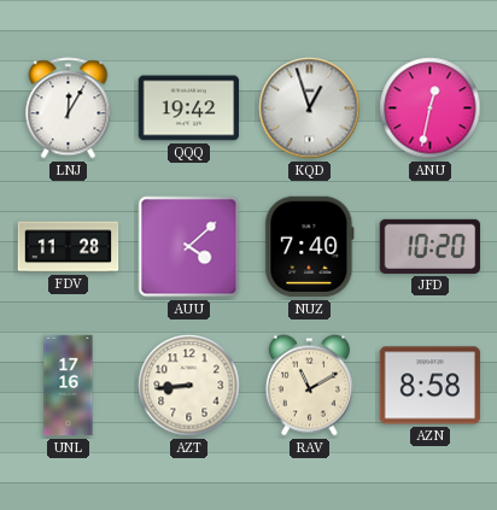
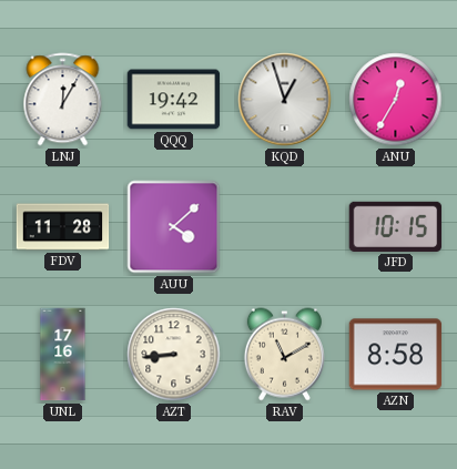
ANU: 12:32 -> 12:35
NUZ: 7:40 -> none
JFD: 10:20 -> 10:15
